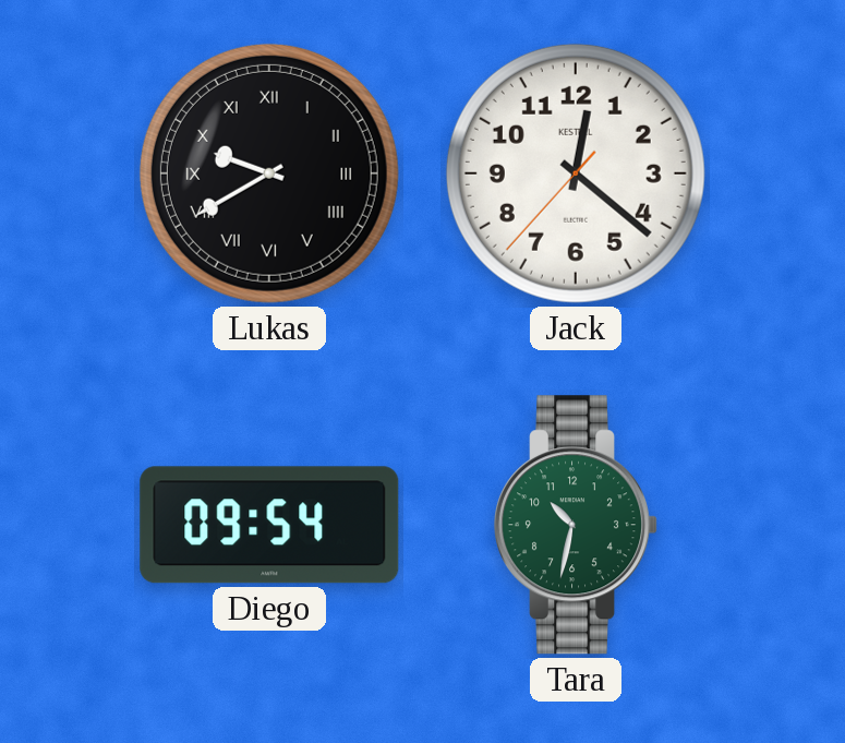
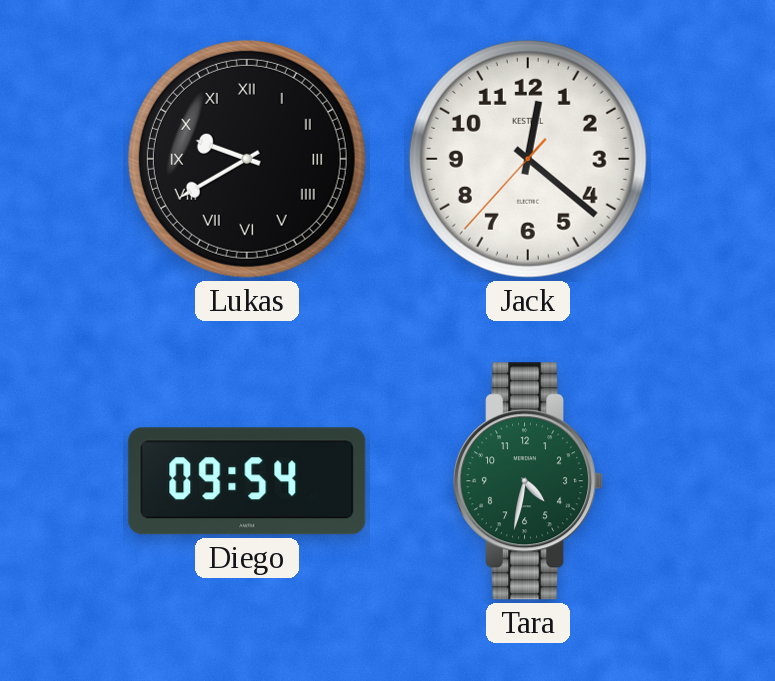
Tara: 10:32 -> 4:32
